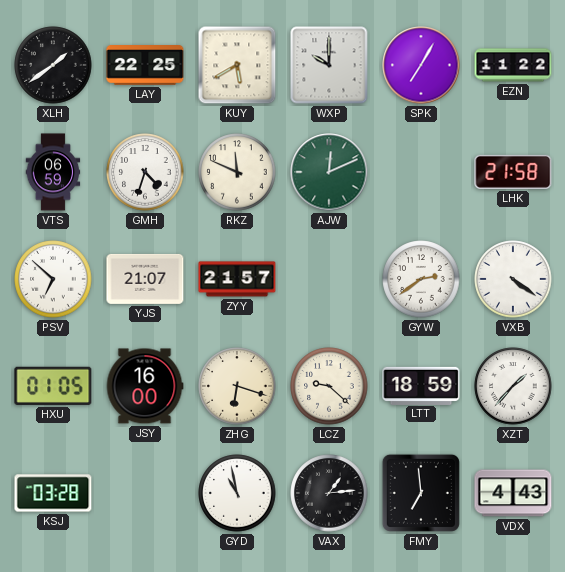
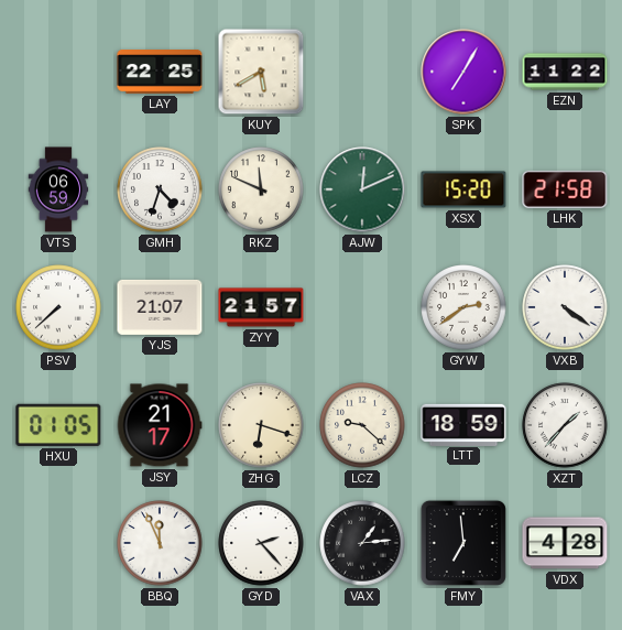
XLH: 1:39 -> none
WXP: 10:00 -> none
XSX: none -> 15:20
PSV: 6:52 -> 7:38
JSY: 16:00 -> 21:17
KSJ: 03:28 -> none
BBQ: none -> 11:56
GYD: 10:58 -> 2:23
VDX: 4:43 -> 4:28
